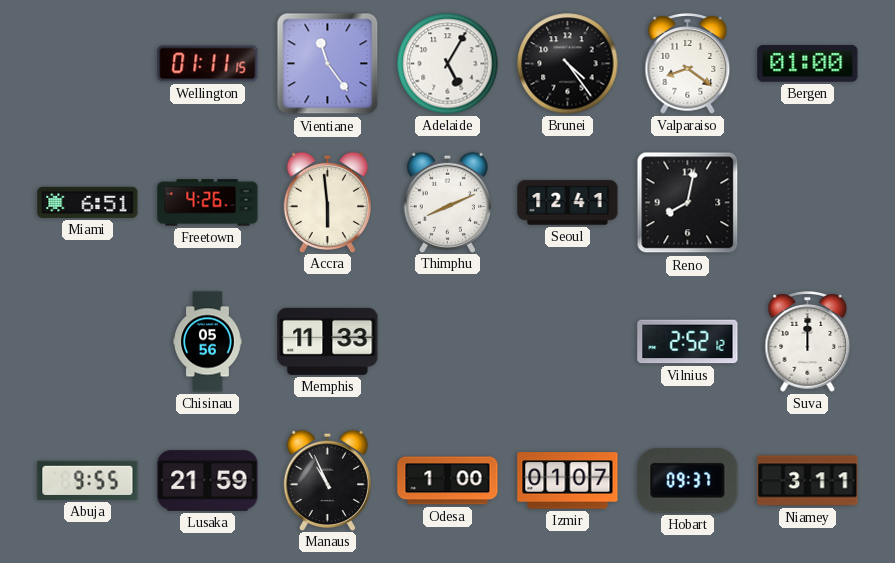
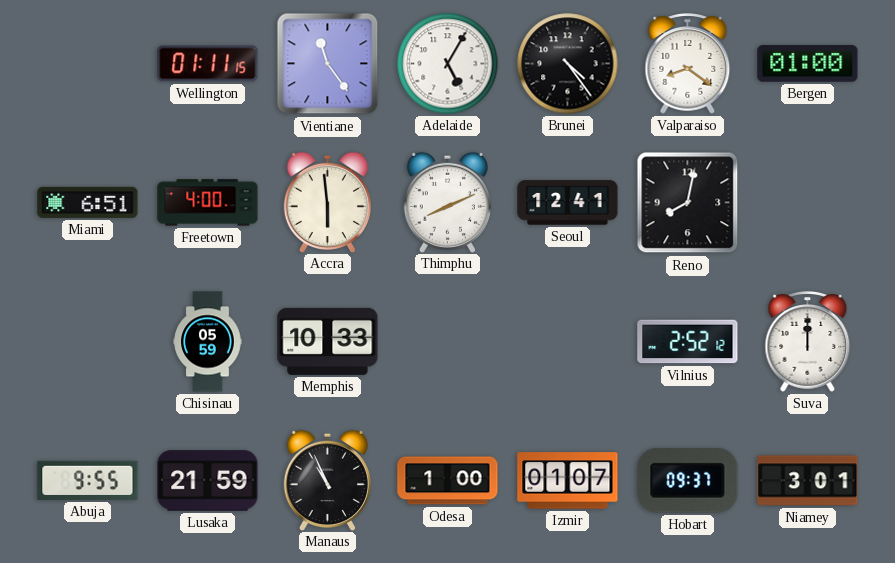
Freetown: 4:26 -> 4:00
Chisinau: 05:56 -> 05:59
Memphis: 11:33 -> 10:33
Niamey: 3:11 -> 3:01
